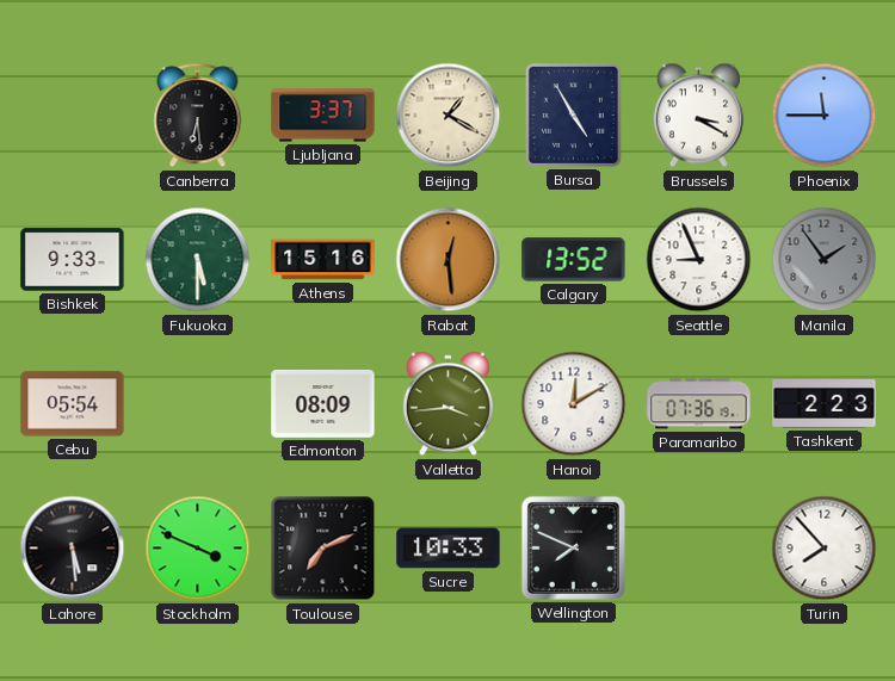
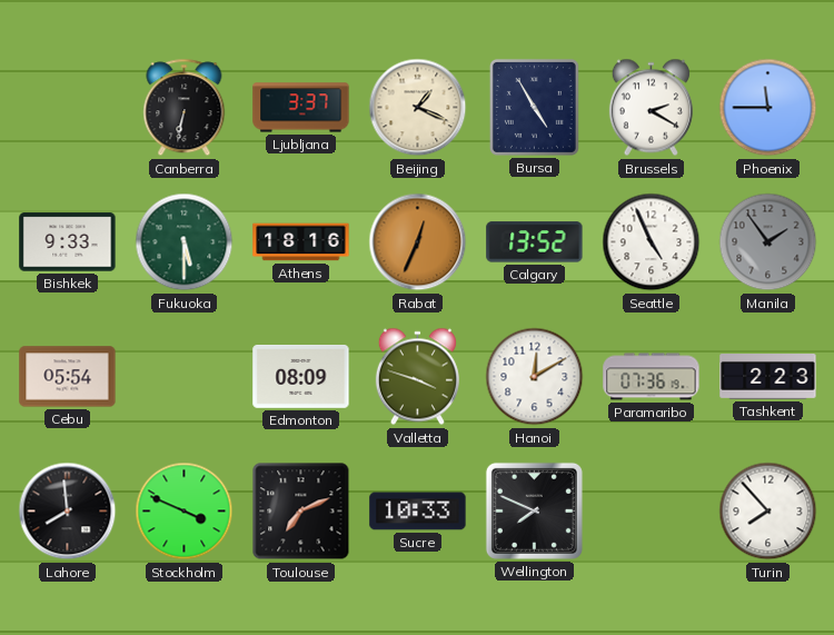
Canberra: 6:29 -> 6:32
Beijing: 1:20 -> 1:19
Brussels: 3:20 -> 2:20
Athens: 15:16 -> 18:16
Rabat: 12:29 -> 12:34
Seattle: 8:56 -> 4:56
Valletta: 3:44 -> 3:48
Lahore: 5:29 -> 7:59
